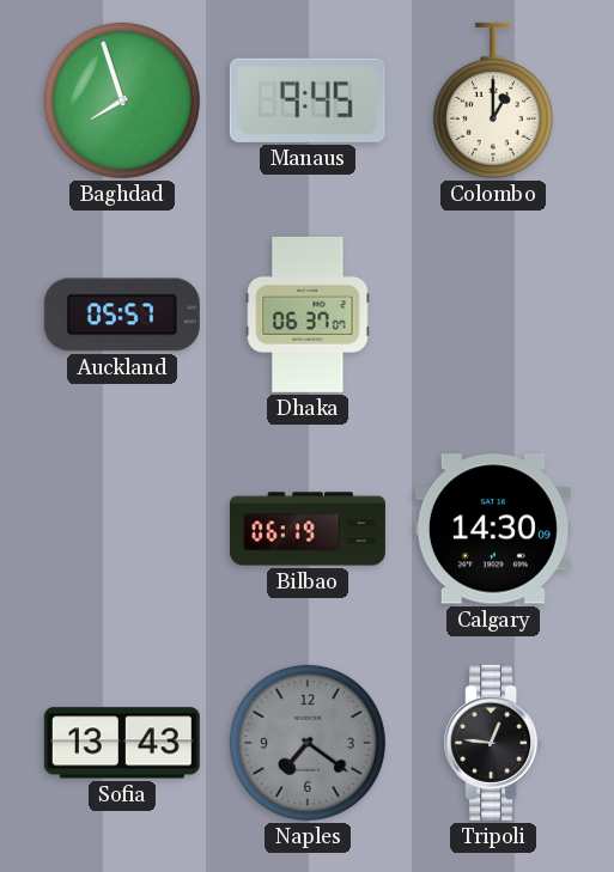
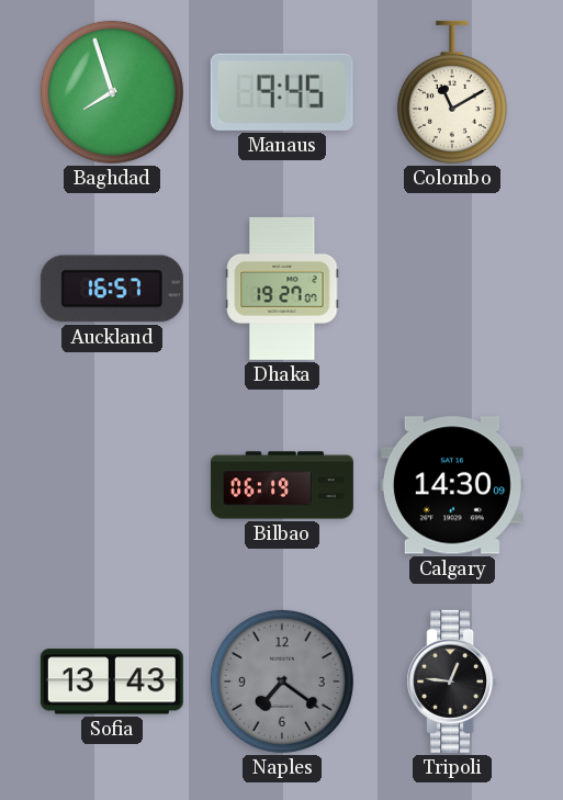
Colombo: 1:00 -> 11:10
Auckland: 05:57 -> 16:57
Dhaka: 06:37 -> 19:27
